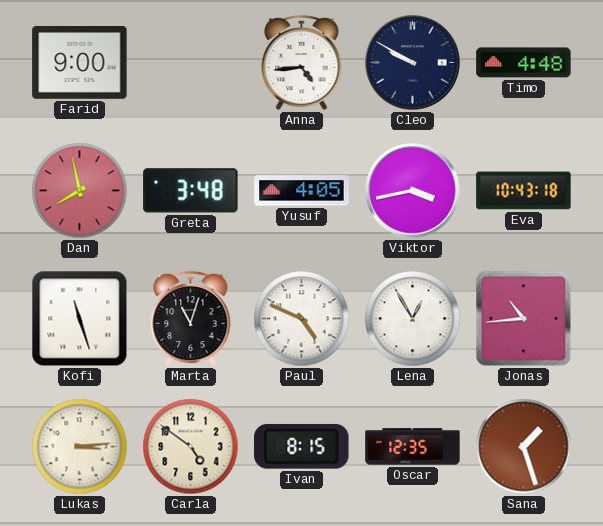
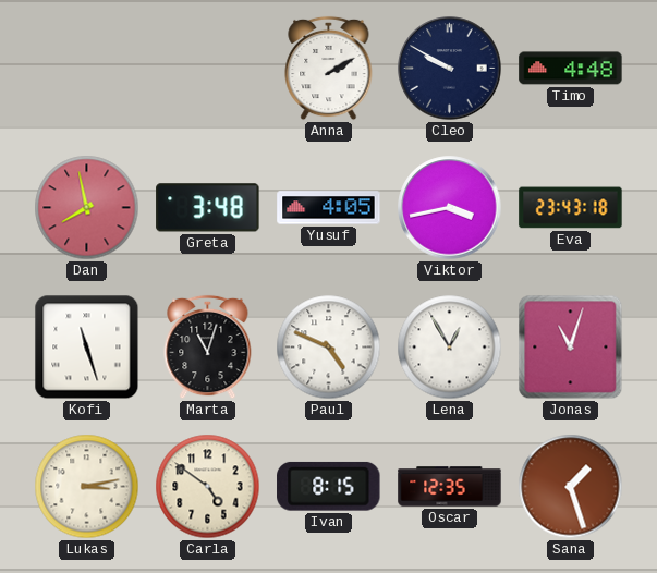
Farid: 9:00 -> none
Anna: 4:44 -> 2:10
Eva: 10:43 -> 23:43
Jonas: 10:44 -> 11:03
Lukas: 3:14 -> 3:13
